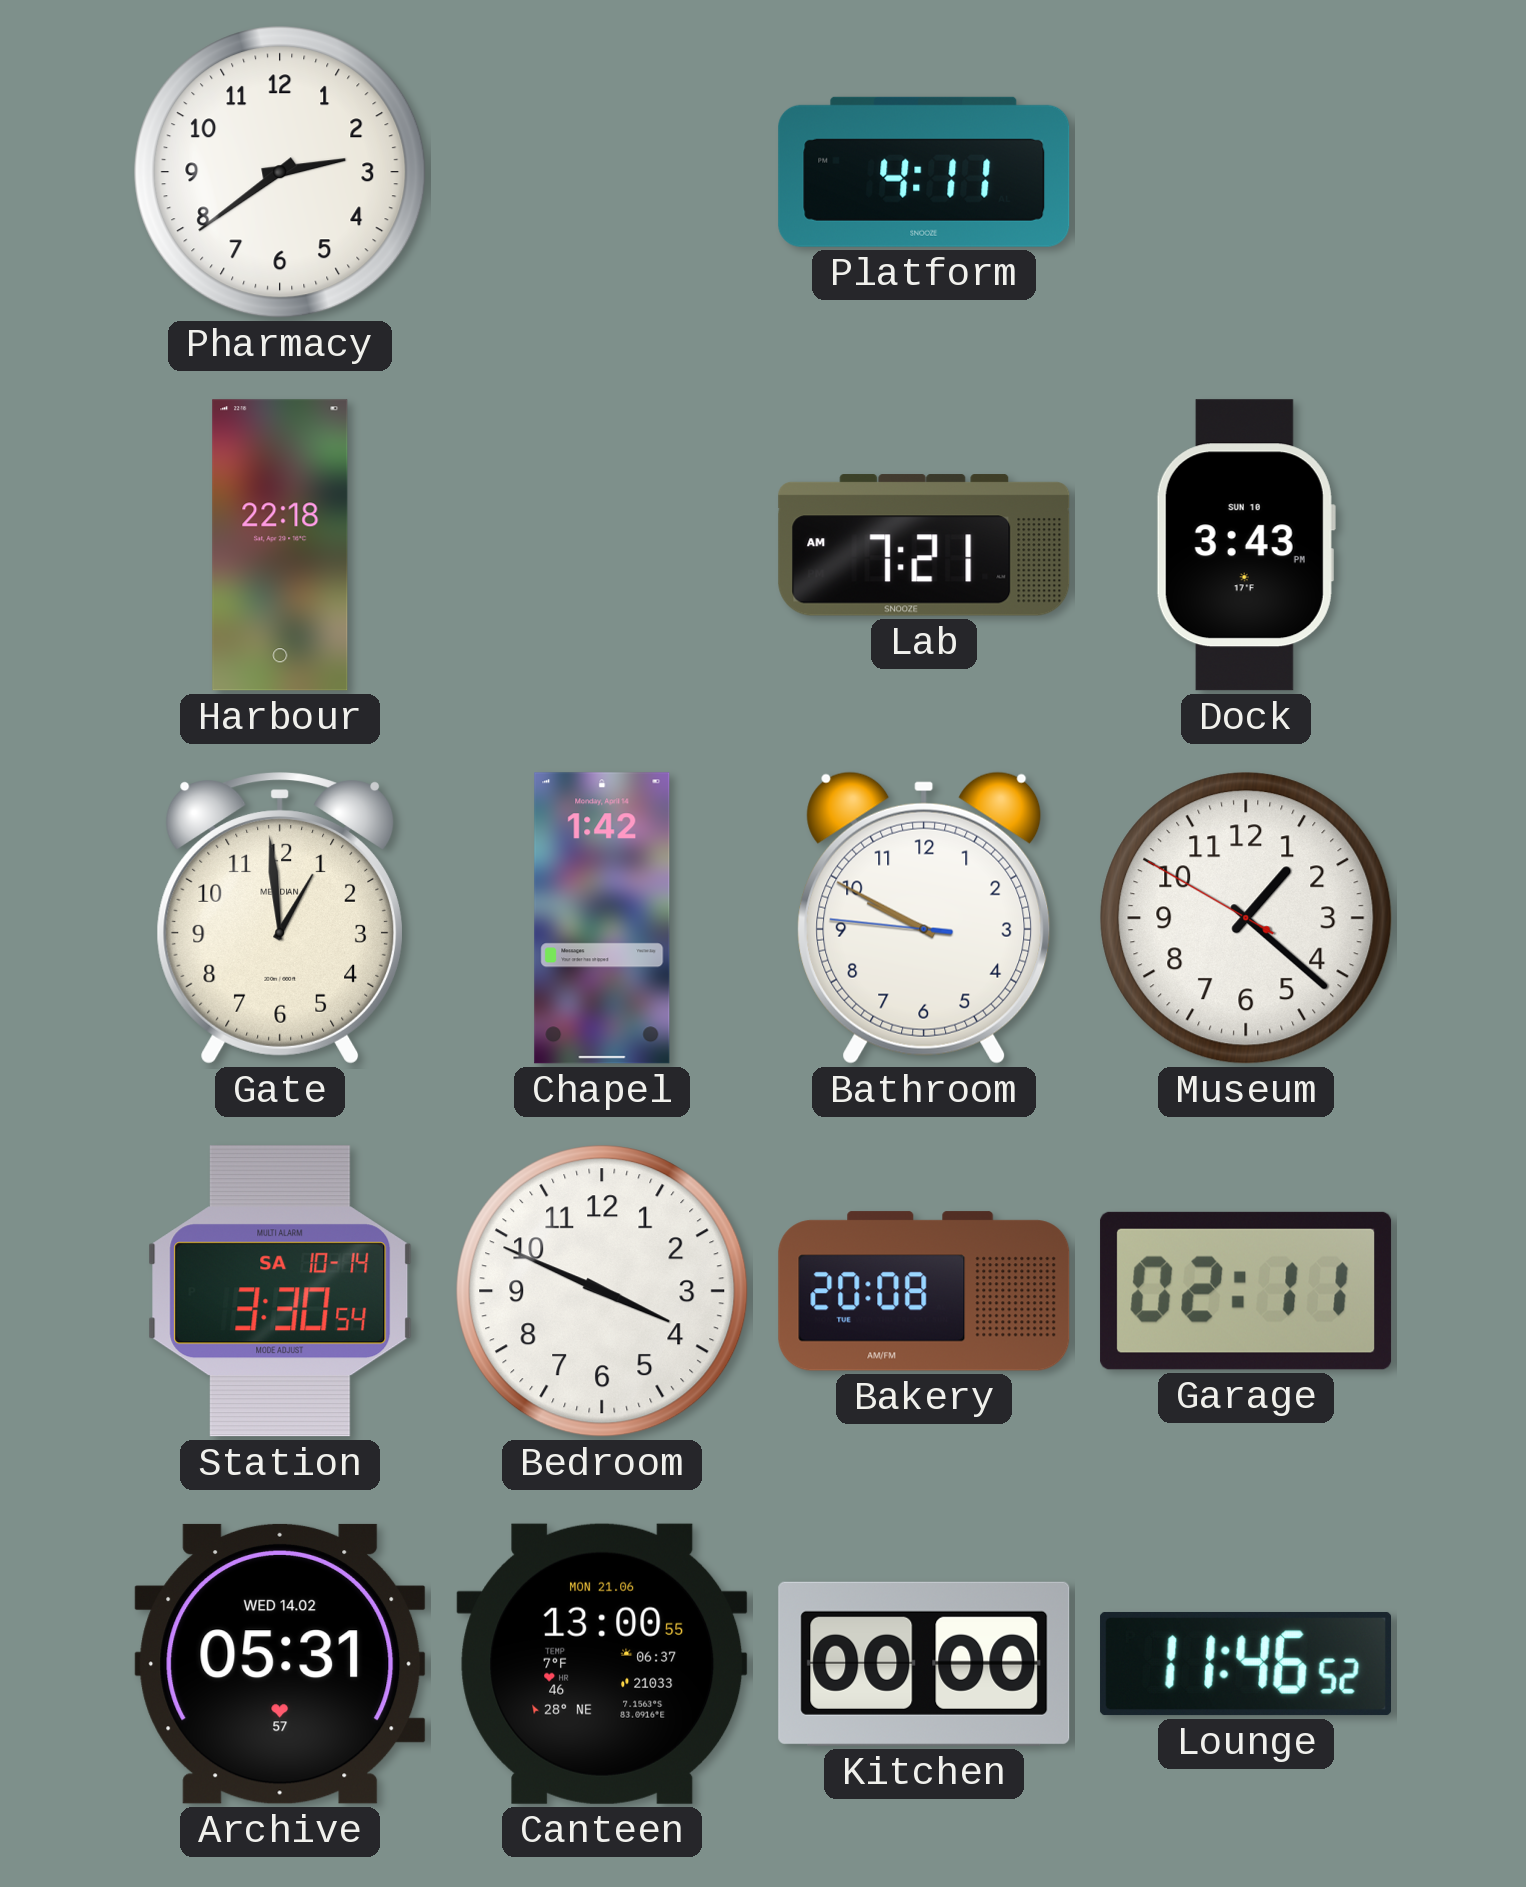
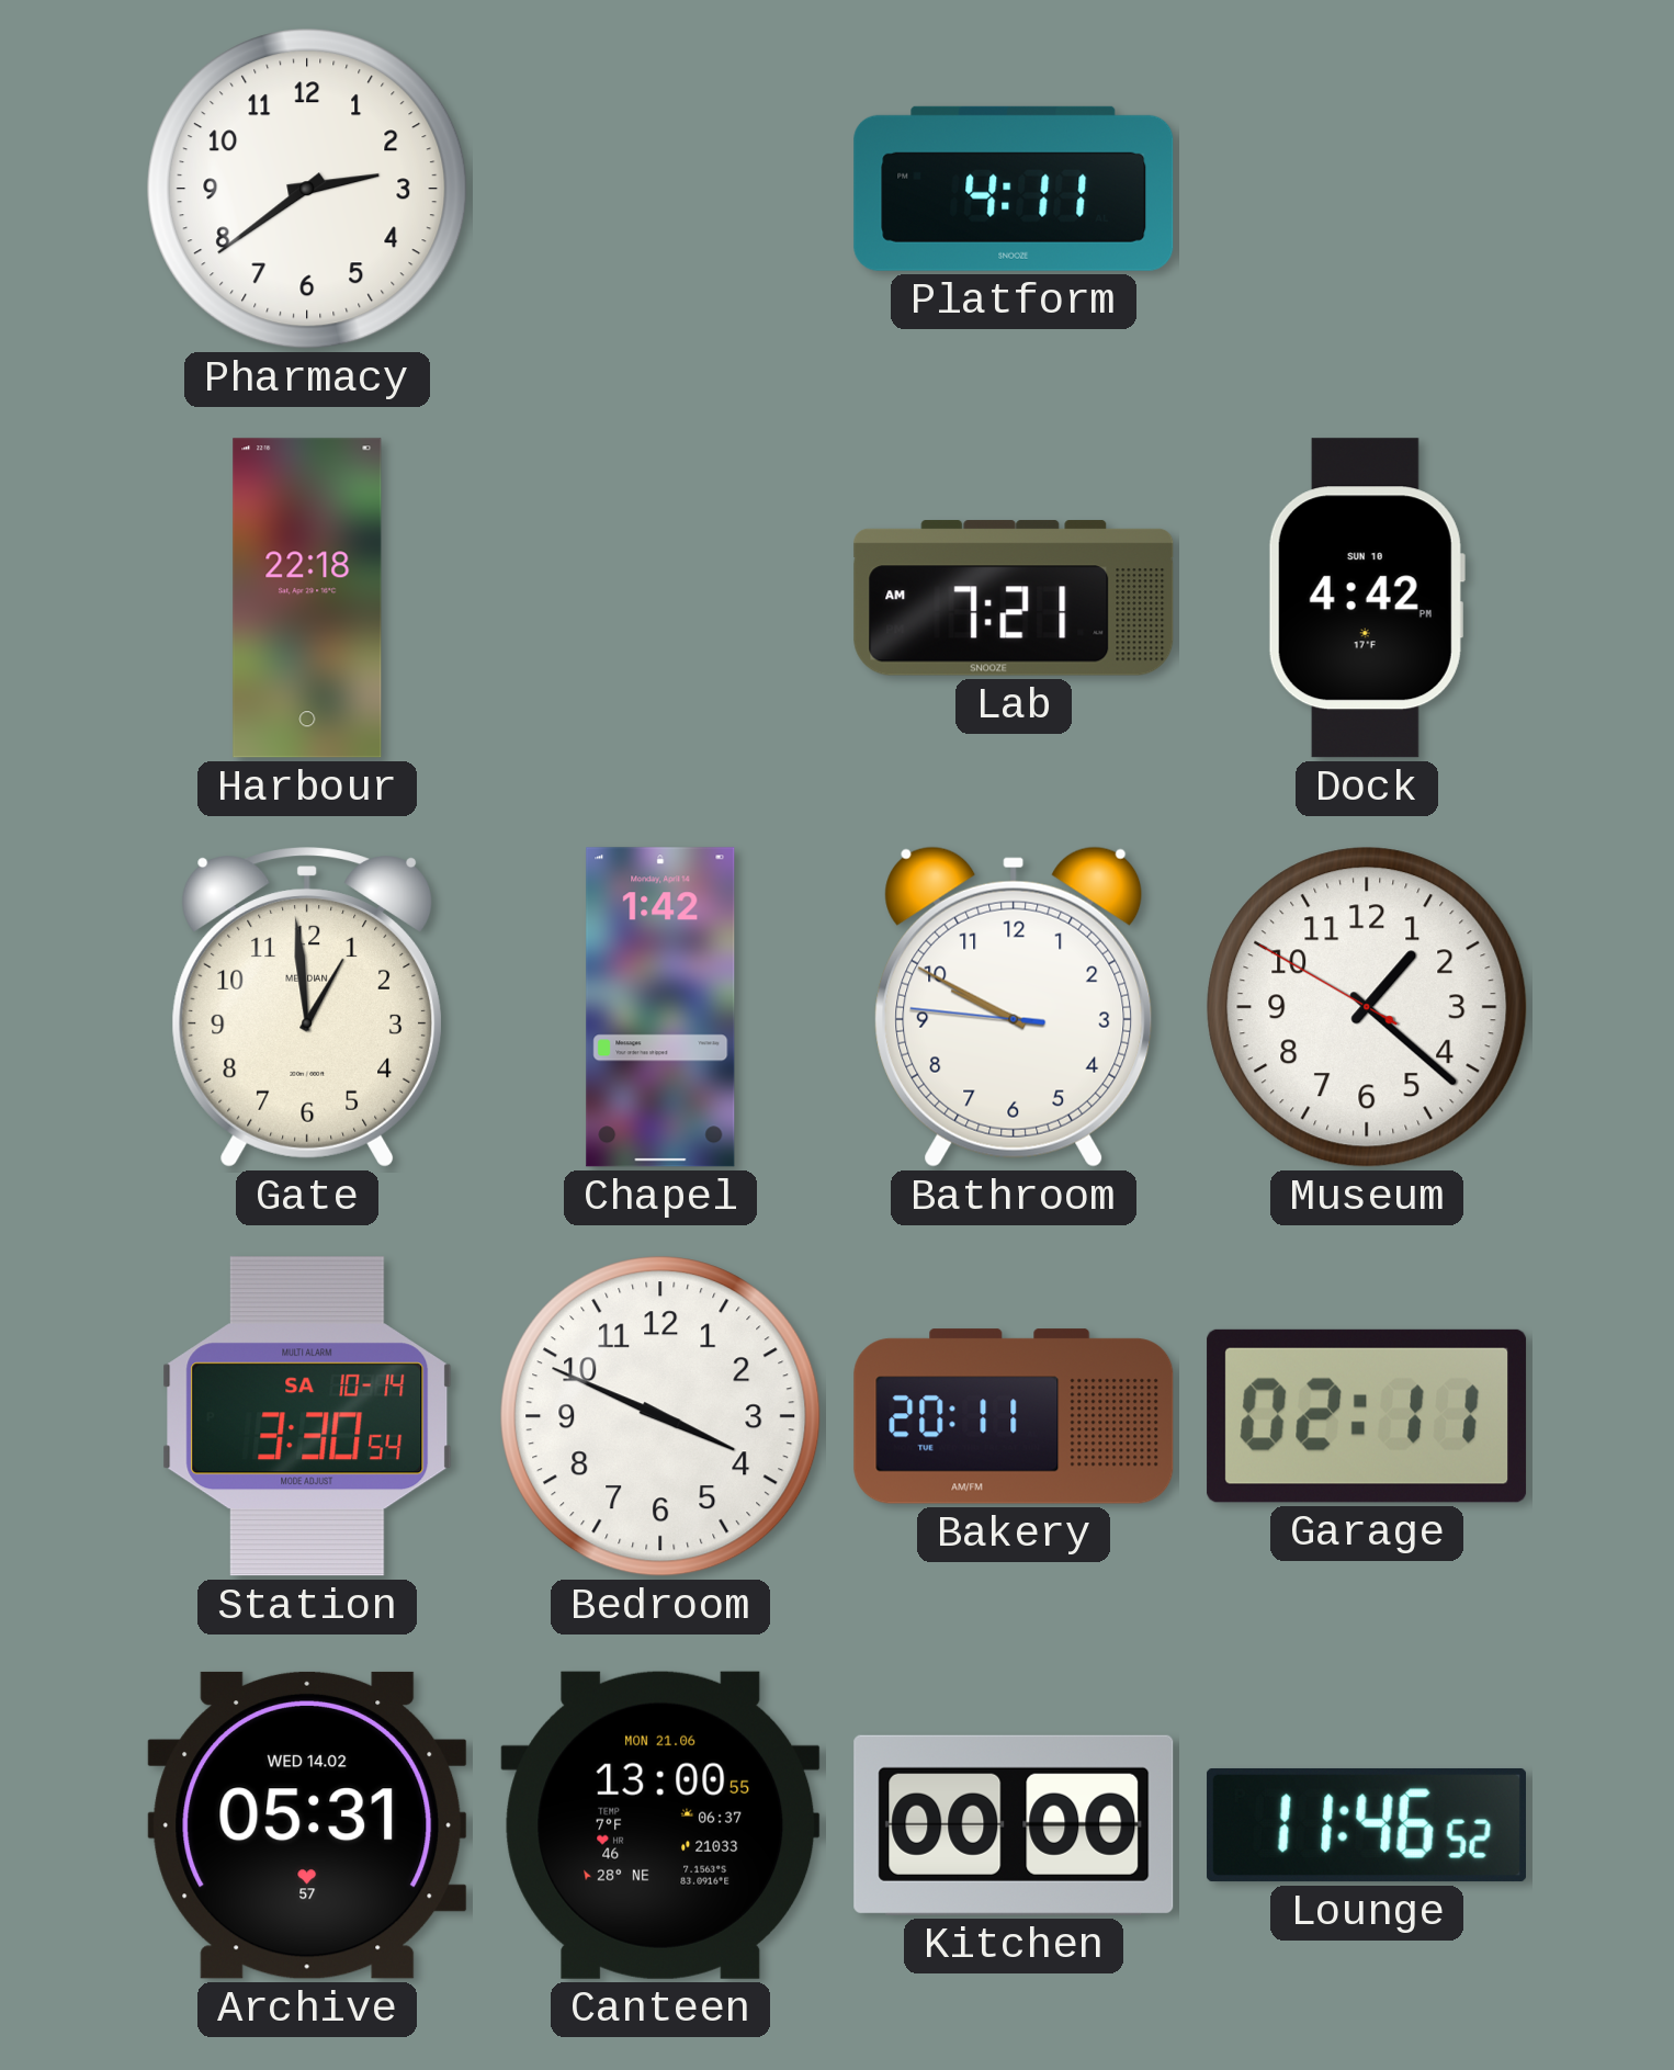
Dock: 3:43 -> 4:42
Bakery: 20:08 -> 20:11
